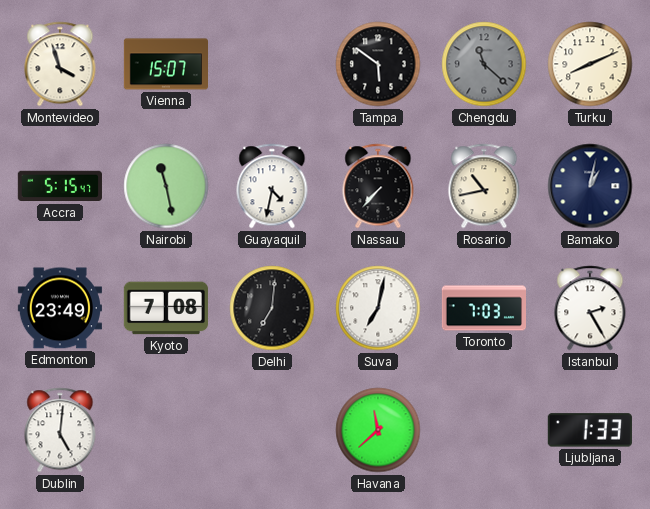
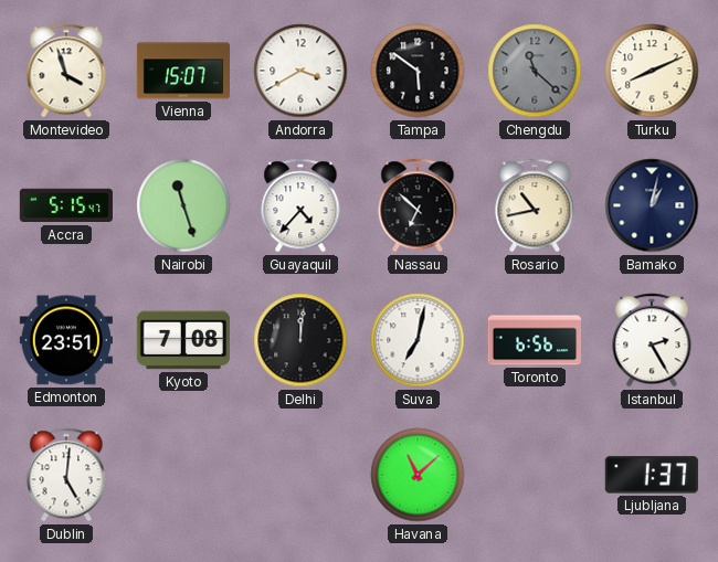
Andorra: none -> 3:40
Nairobi: 11:28 -> 11:27
Guayaquil: 4:32 -> 4:37
Nassau: 7:37 -> 6:52
Edmonton: 23:49 -> 23:51
Delhi: 7:01 -> 12:01
Toronto: 7:03 -> 6:56
Havana: 11:38 -> 11:08
Ljubljana: 1:33 -> 1:37
